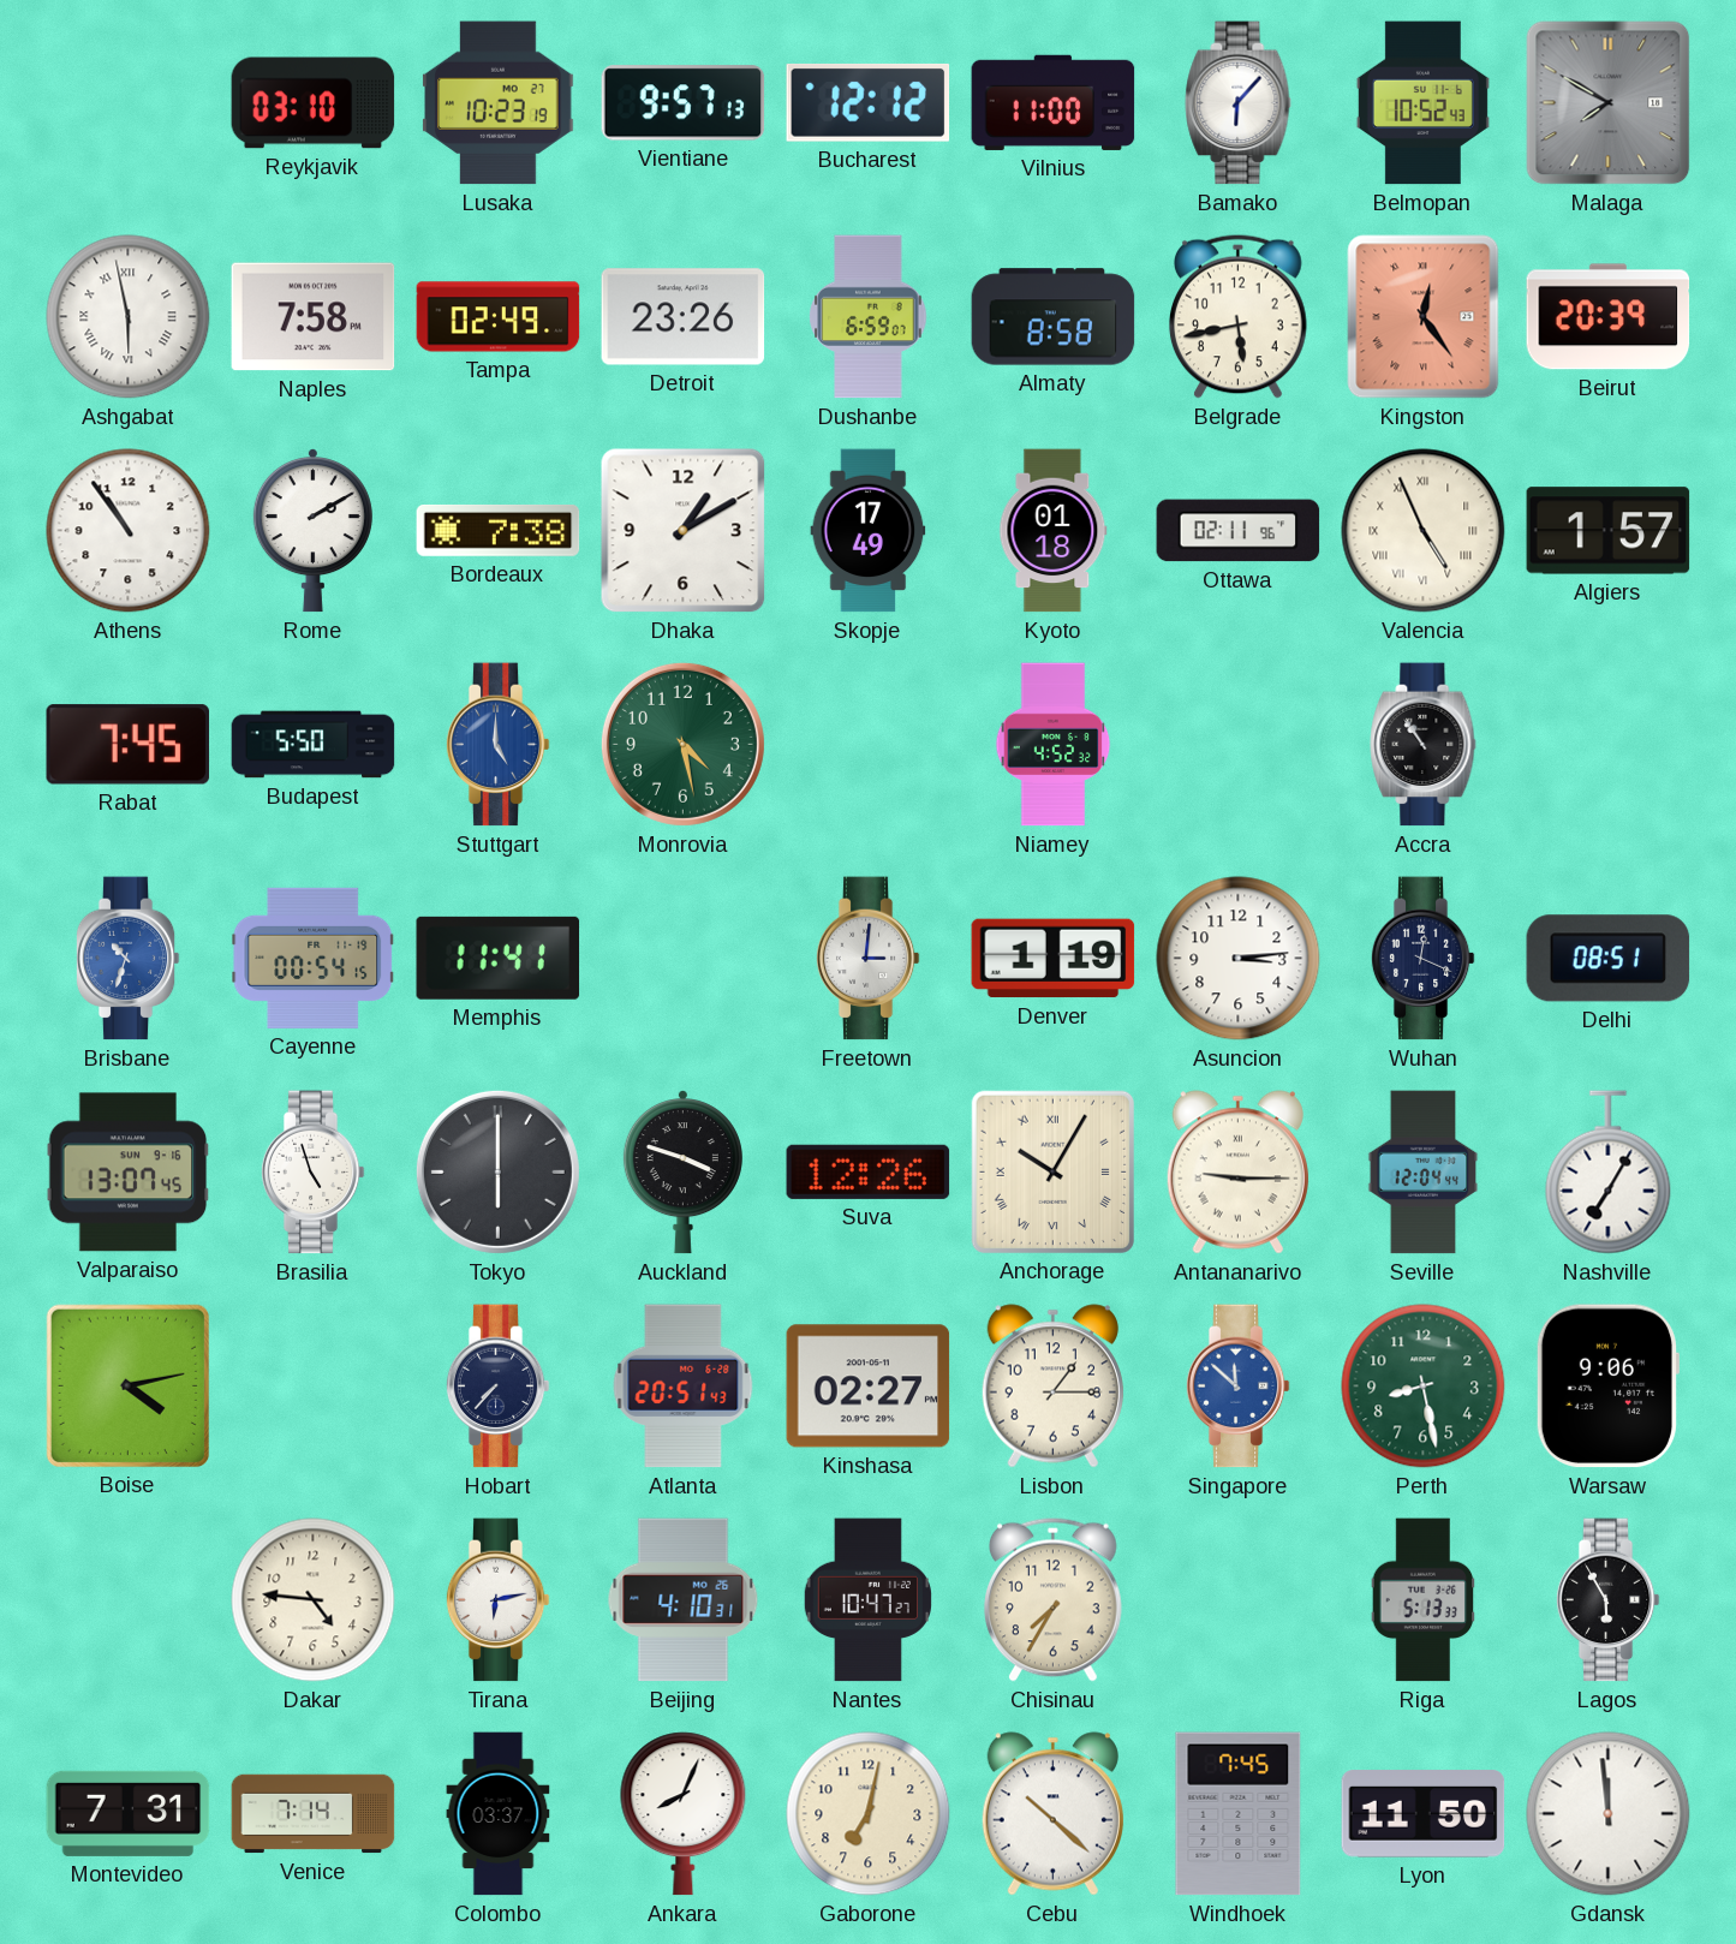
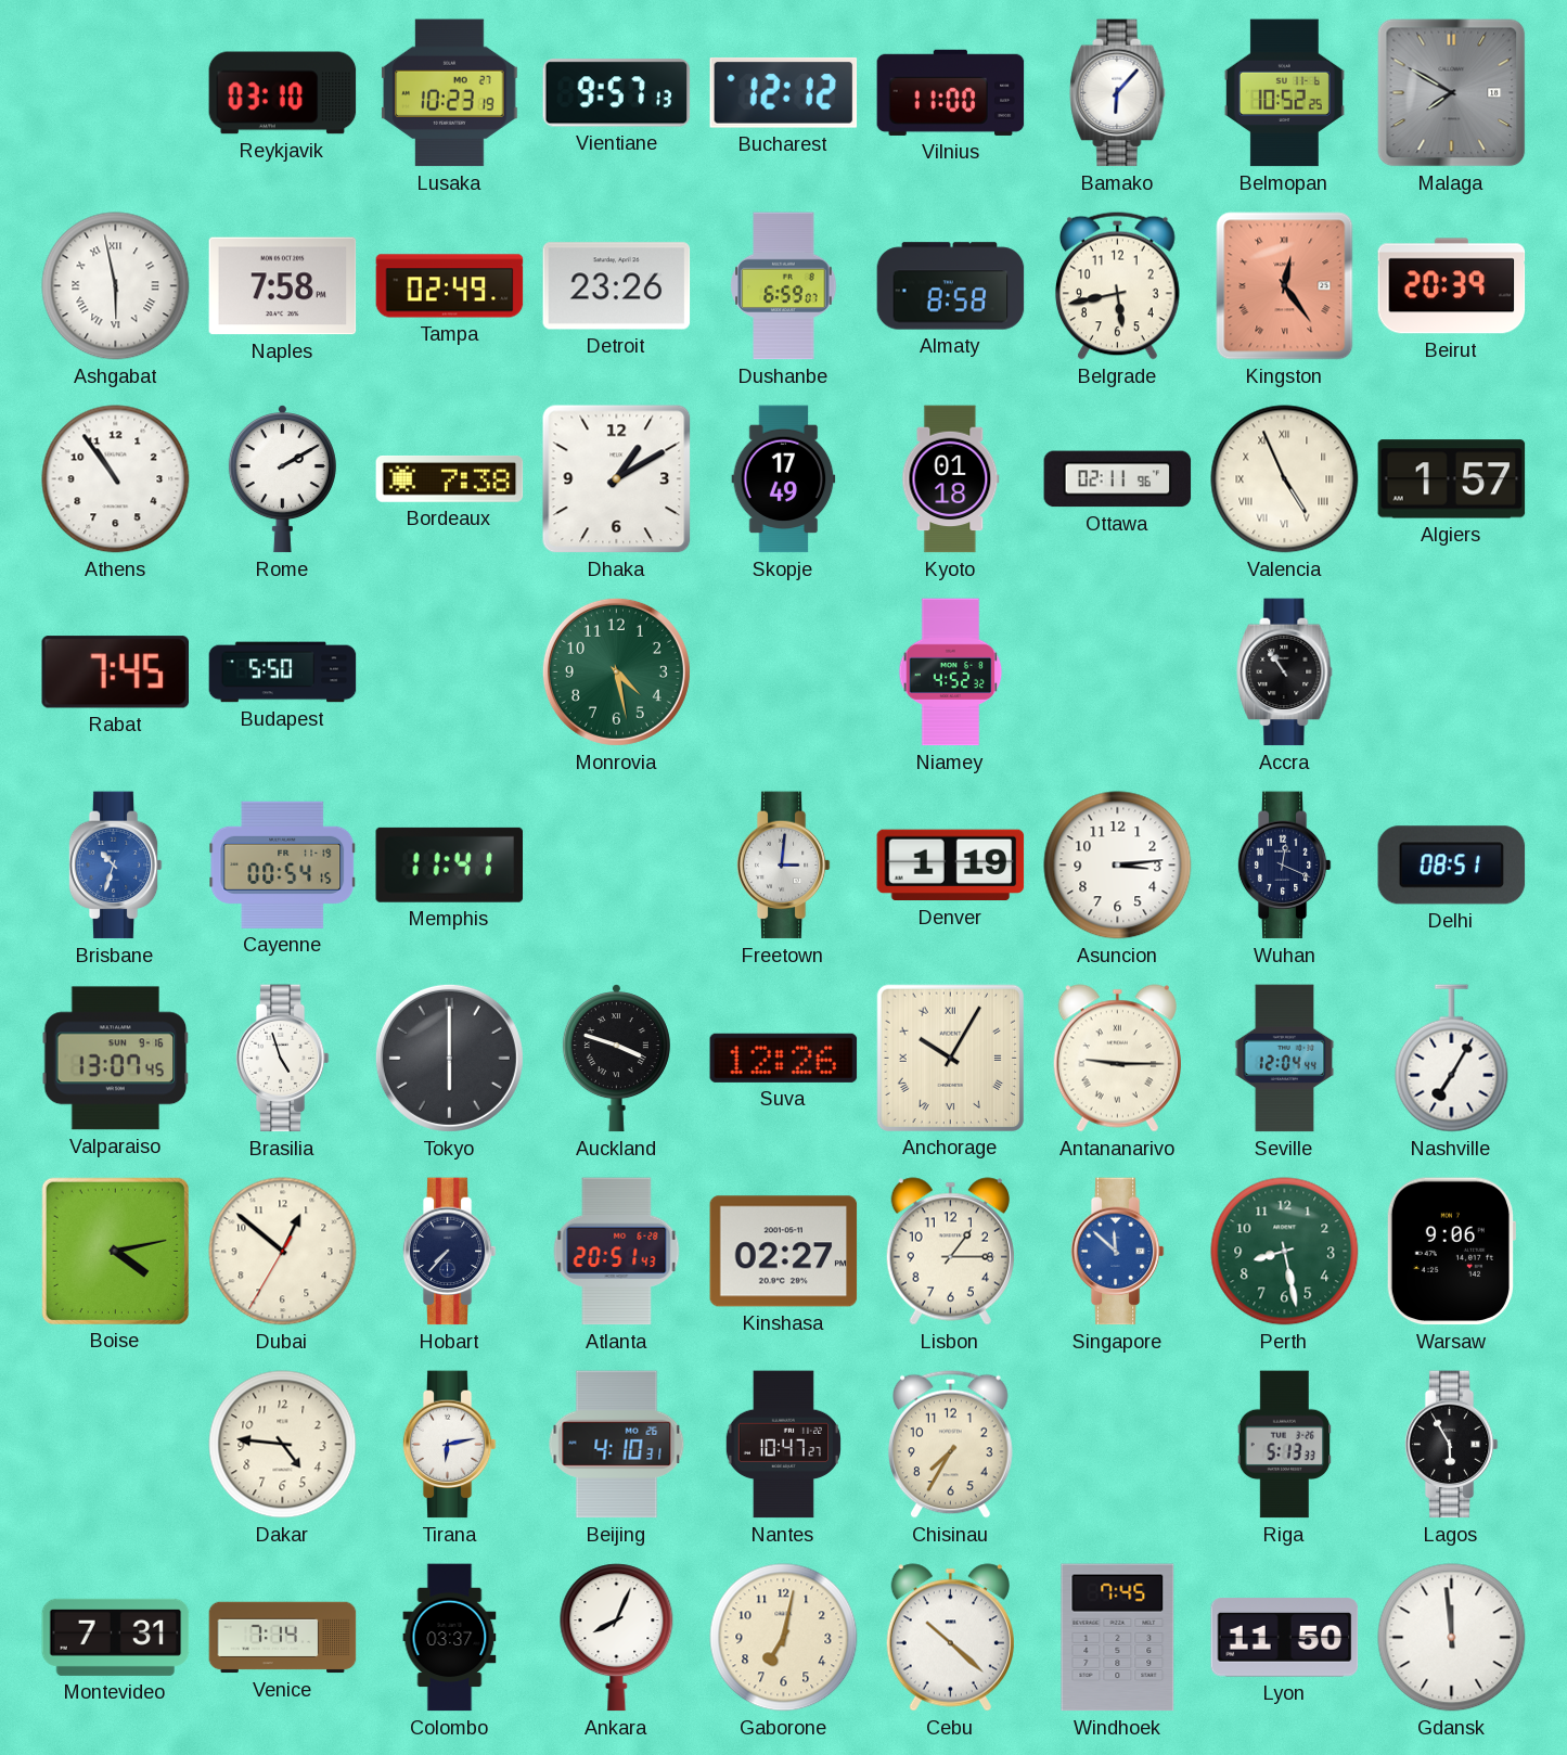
Belmopan: 10:52:43 -> 10:52:25
Stuttgart: 5:00 -> none
Dubai: none -> 12:51
